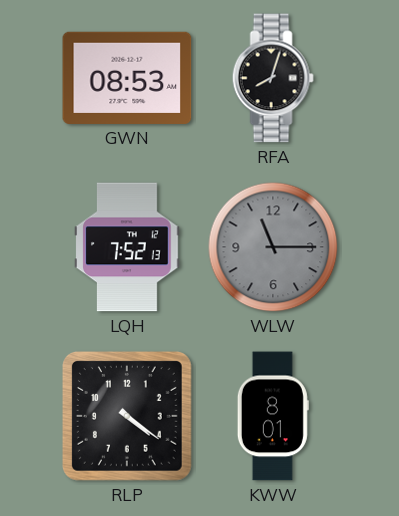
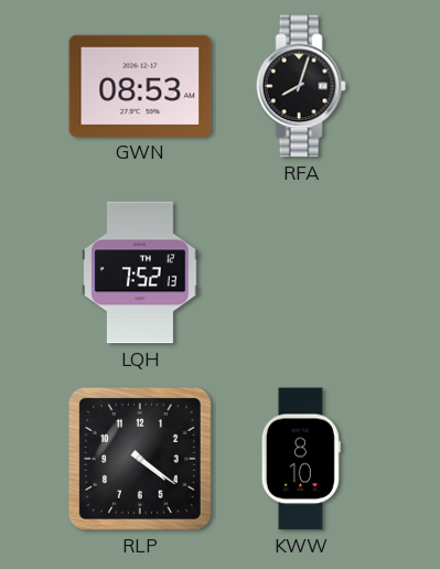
WLW: 11:15 -> none
KWW: 8:01 -> 8:10
